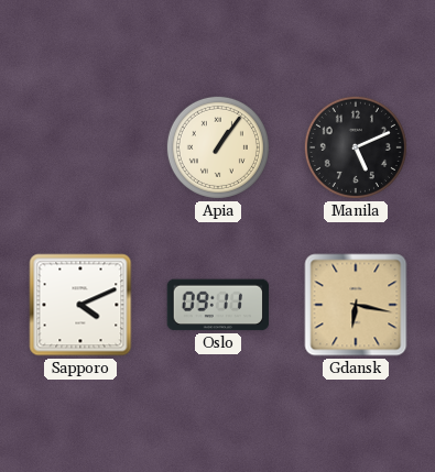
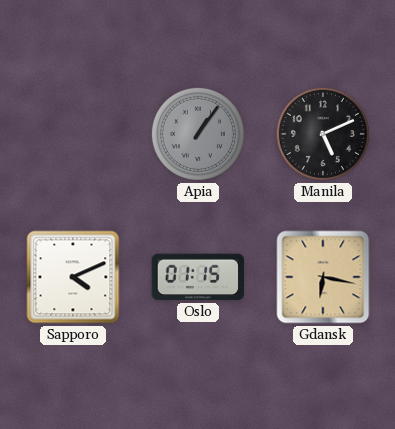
Apia dial: cream -> grey
Oslo: 09:11 -> 01:15
